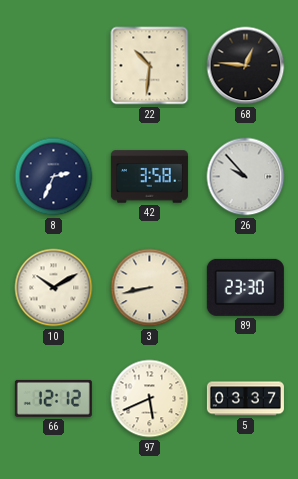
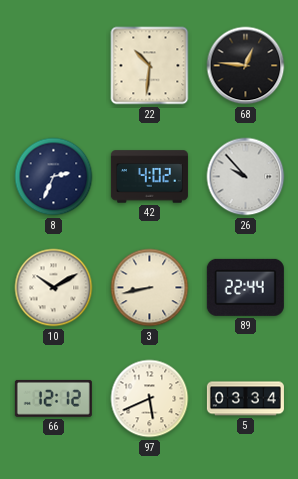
42: 3:58 -> 4:02
89: 23:30 -> 22:44
5: 03:37 -> 03:34
